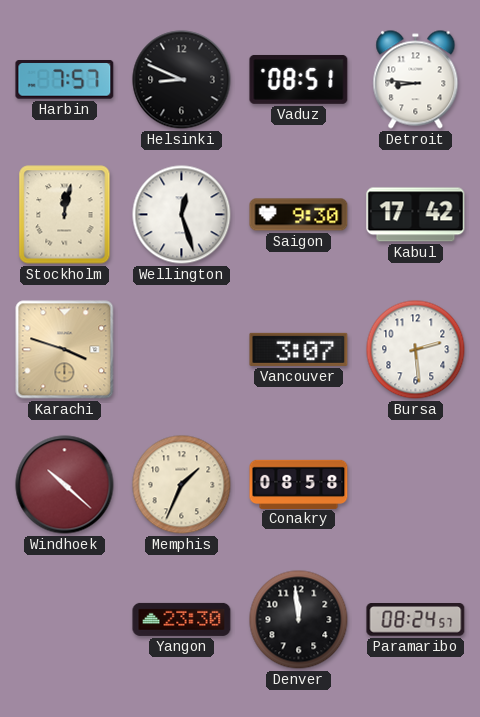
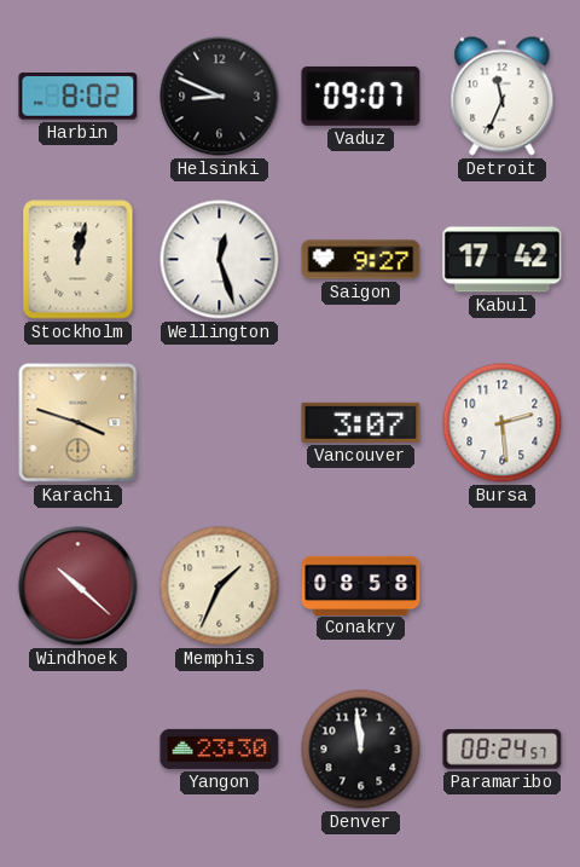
Harbin: 7:57 -> 8:02
Vaduz: 08:51 -> 09:07
Detroit: 8:46 -> 11:34
Saigon: 9:30 -> 9:27
